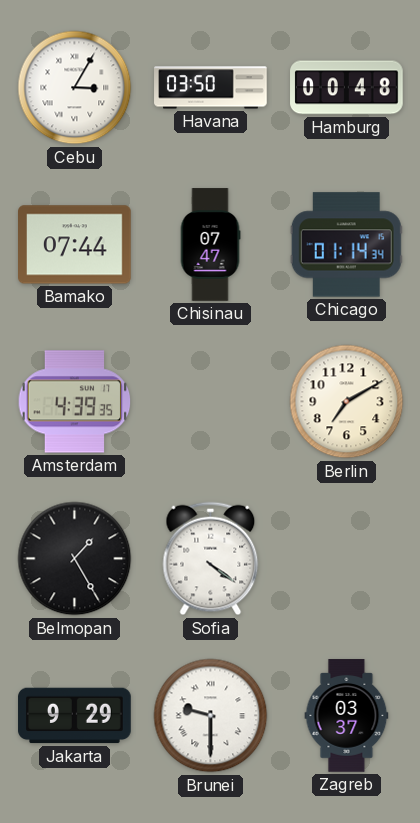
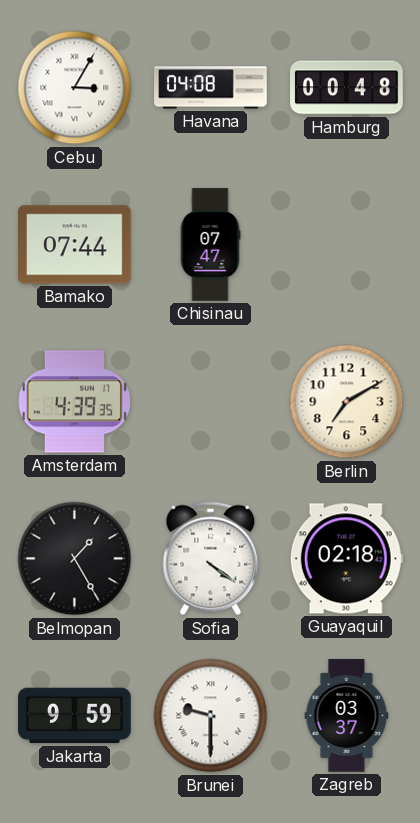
Havana: 03:50 -> 04:08
Chicago: 01:14 -> none
Guayaquil: none -> 02:18
Jakarta: 9:29 -> 9:59
